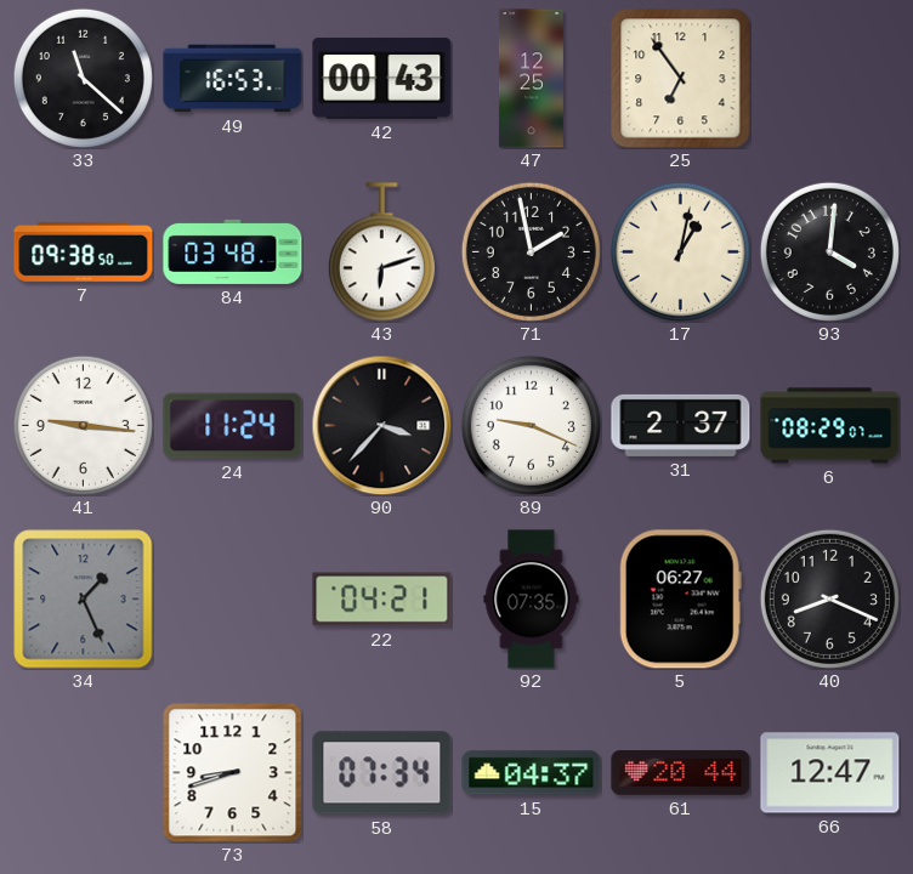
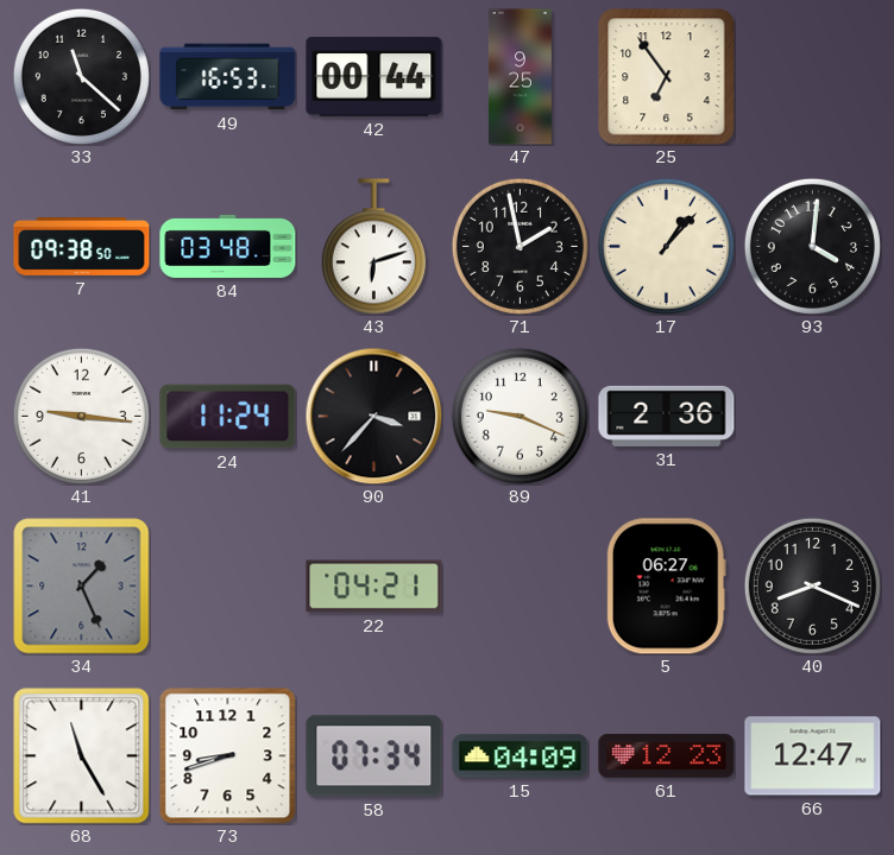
42: 00:43 -> 00:44
47: 12:25 -> 9:25
17: 1:02 -> 1:07
31: 2:37 -> 2:36
6: 08:29 -> none
92: 07:35 -> none
68: none -> 11:25
15: 04:37 -> 04:09
61: 20:44 -> 12:23
